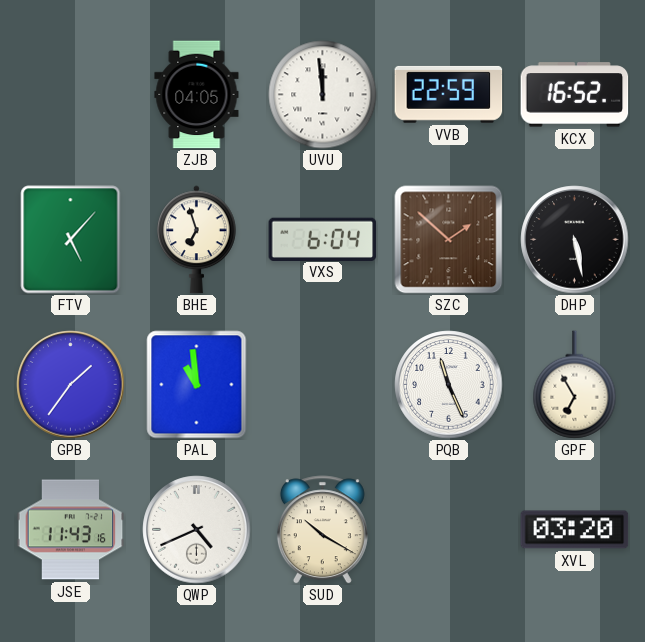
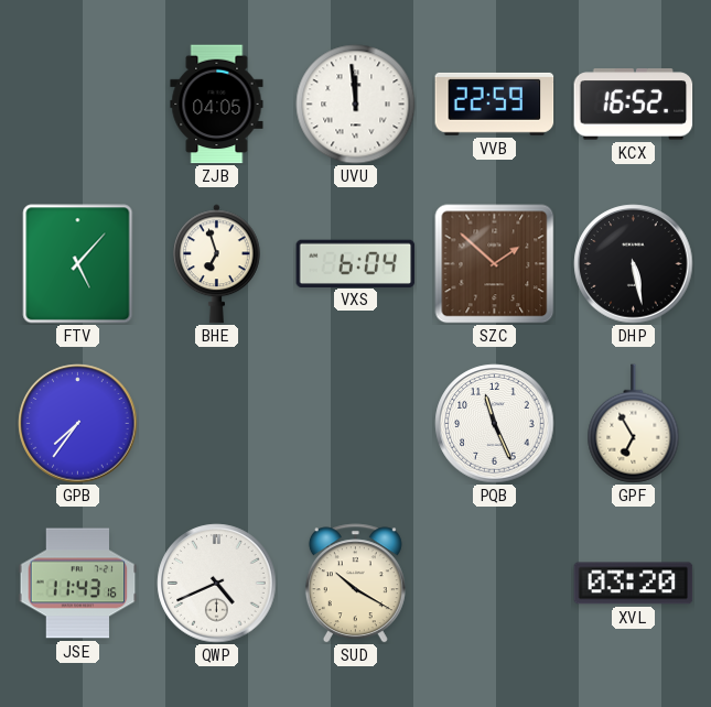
GPB: 1:36 -> 7:36
PAL: 10:59 -> none
